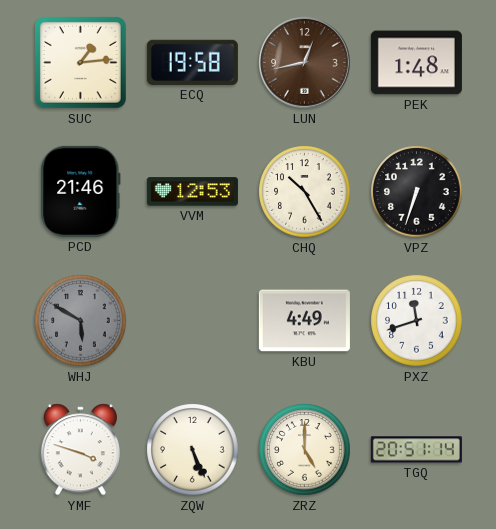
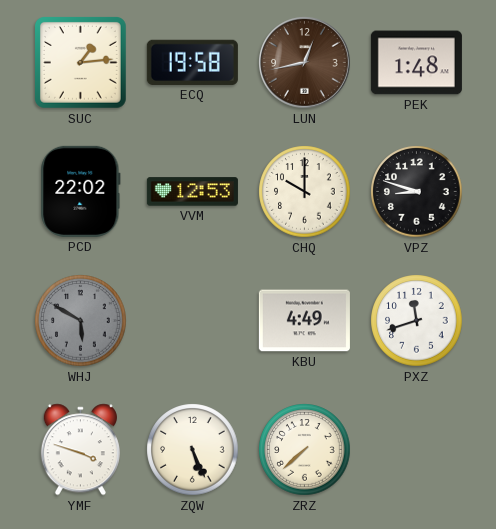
PCD: 21:46 -> 22:02
CHQ: 10:25 -> 10:00
VPZ: 6:33 -> 8:48
ZRZ: 5:00 -> 7:38
TGQ: 20:51 -> none
